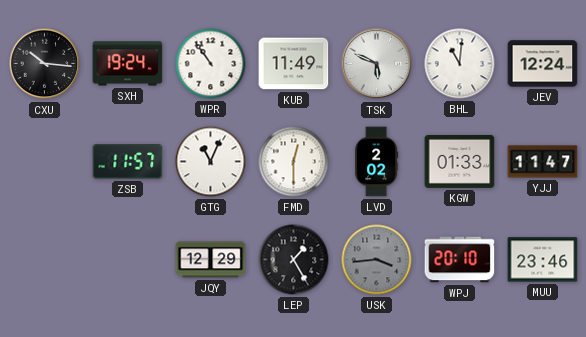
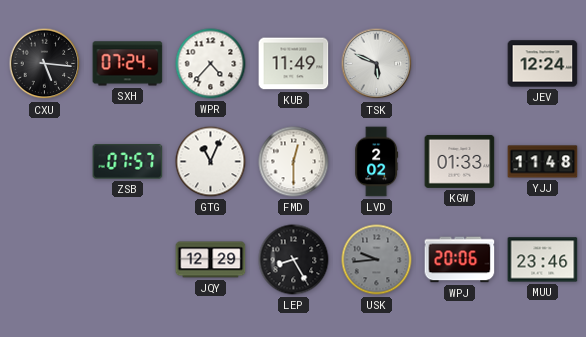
CXU: 10:16 -> 5:16
SXH: 19:24 -> 07:24
WPR: 10:54 -> 4:37
BHL: 11:01 -> none
ZSB: 11:57 -> 07:57
YJJ: 11:47 -> 11:48
LEP: 1:25 -> 8:25
USK: 3:44 -> 9:44
WPJ: 20:10 -> 20:06
